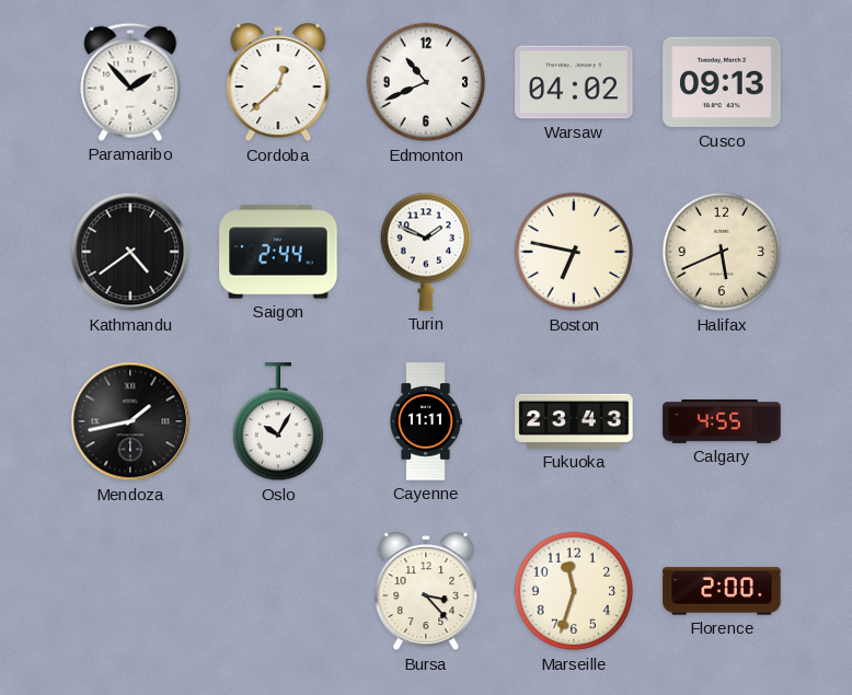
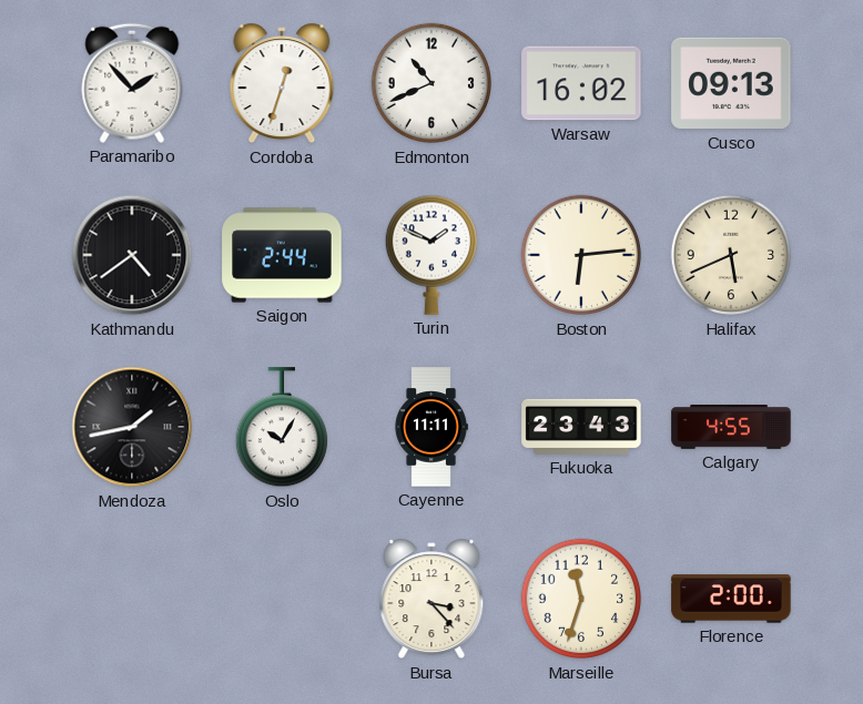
Cordoba: 12:38 -> 12:33
Warsaw: 04:02 -> 16:02
Boston: 6:47 -> 6:14
